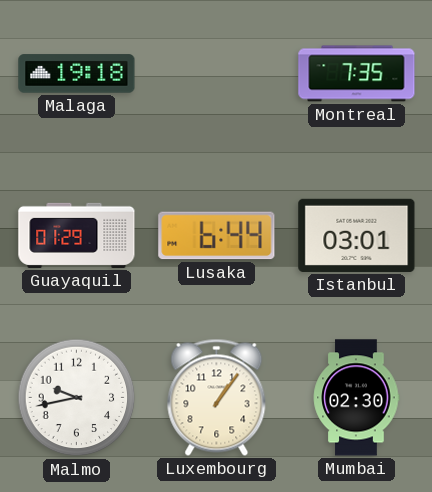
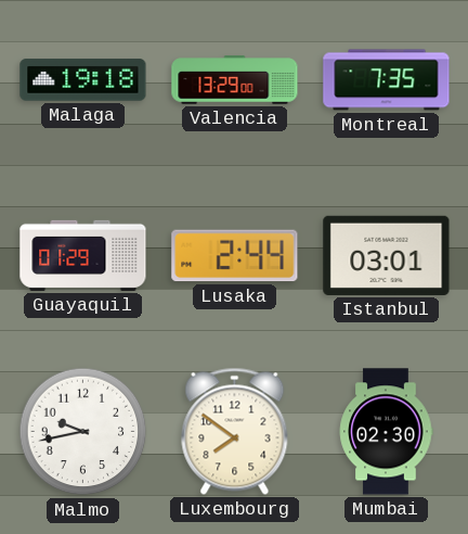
Valencia: none -> 13:29
Lusaka: 6:44 -> 2:44
Luxembourg: 1:06 -> 7:51
